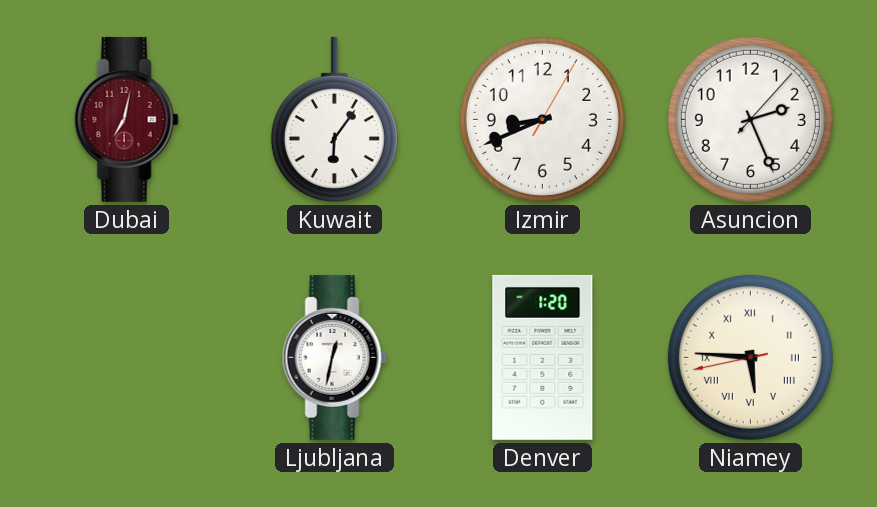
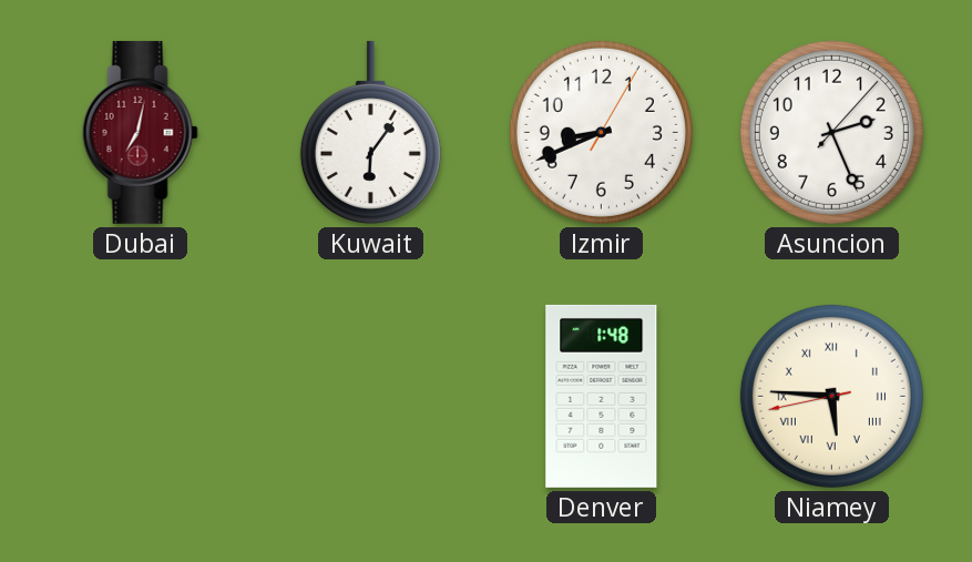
Ljubljana: 12:32 -> none
Denver: 1:20 -> 1:48
